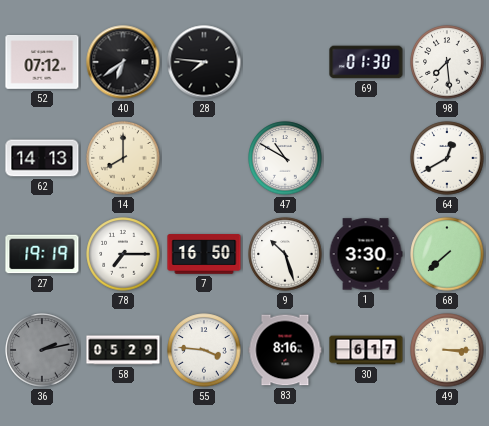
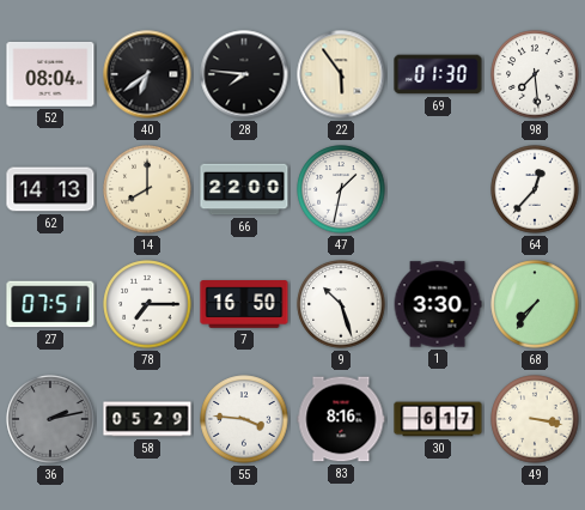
52: 07:12 -> 08:04
22: none -> 5:54
66: none -> 22:00
47: 10:50 -> 1:32
64: 12:40 -> 12:37
27: 19:19 -> 07:51
68: 7:38 -> 7:36
49: 3:15 -> 3:17
